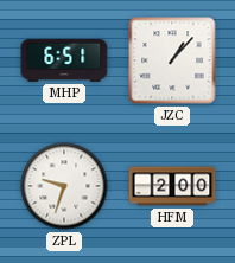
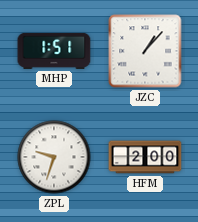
MHP: 6:51 -> 1:51
